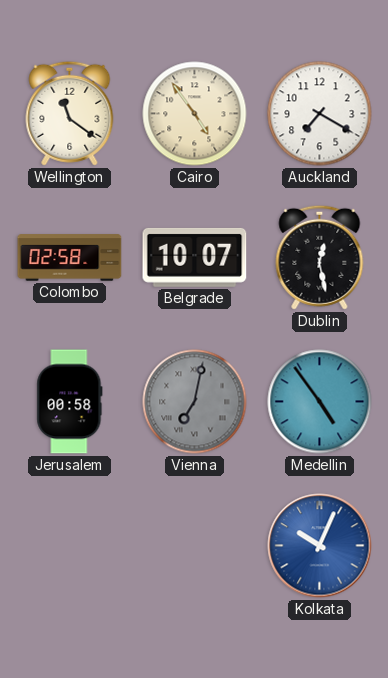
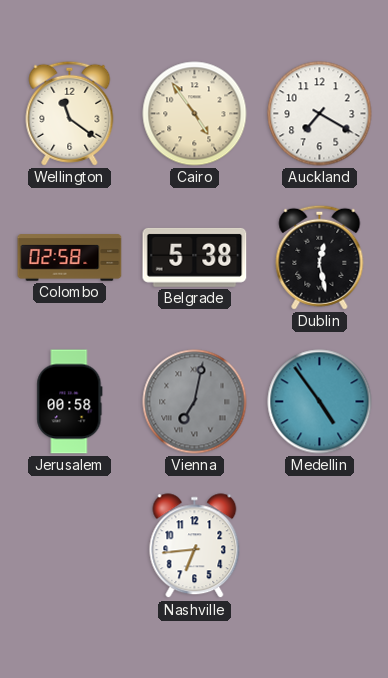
Belgrade: 10:07 -> 5:38
Nashville: none -> 6:44
Kolkata: 10:04 -> none
